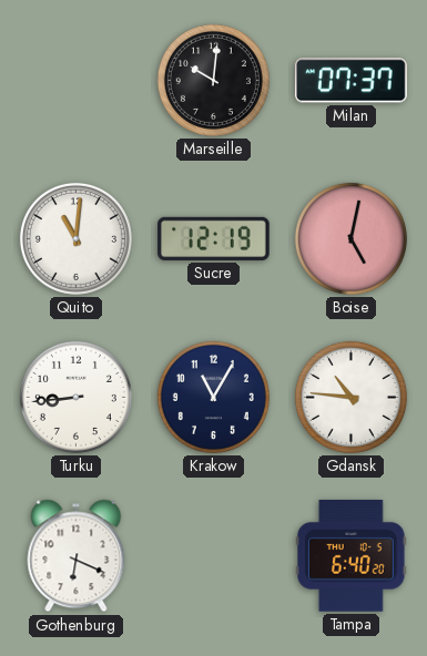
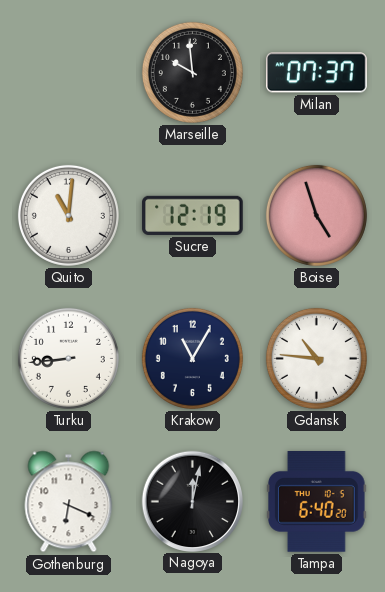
Marseille: 10:01 -> 9:59
Boise: 5:02 -> 4:57
Nagoya: none -> 12:02
